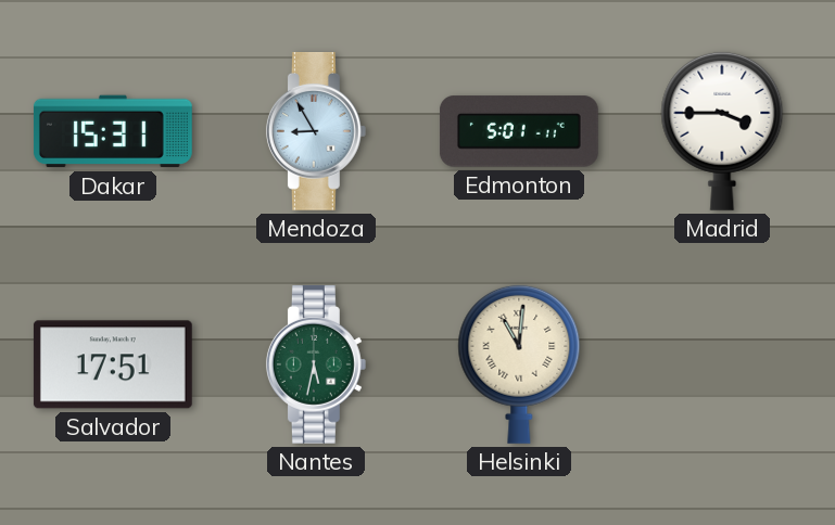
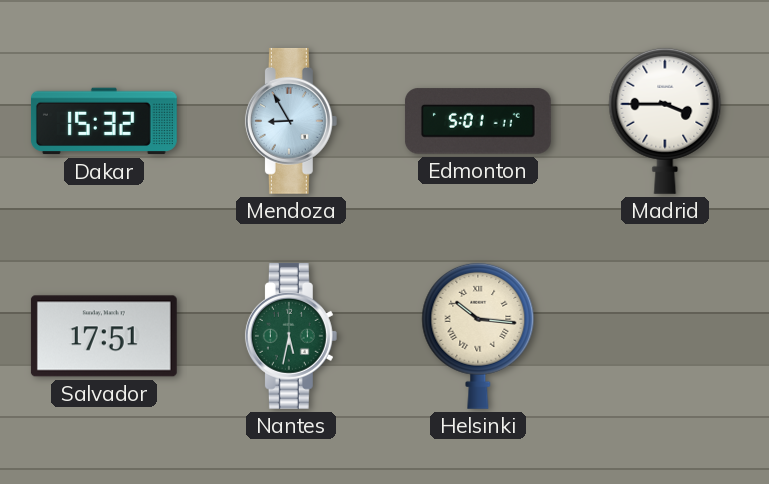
Dakar: 15:31 -> 15:32
Helsinki: 11:01 -> 10:16
